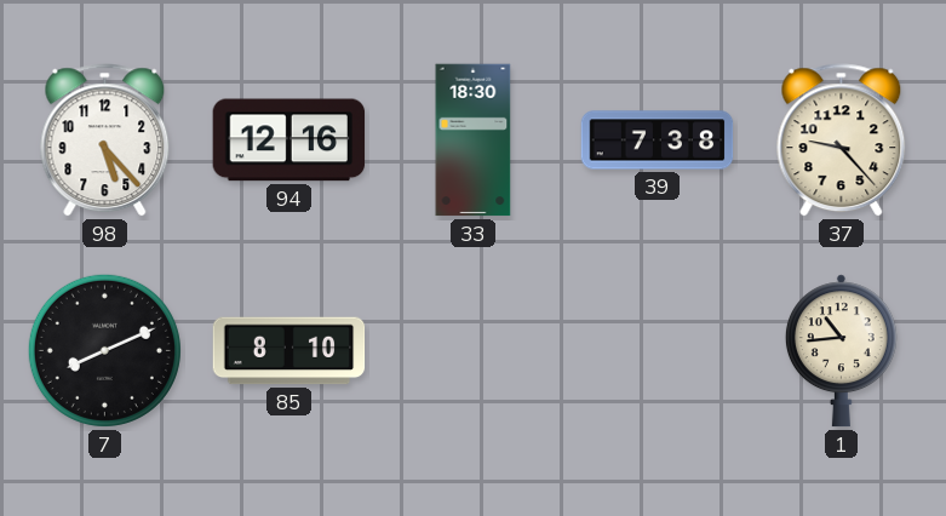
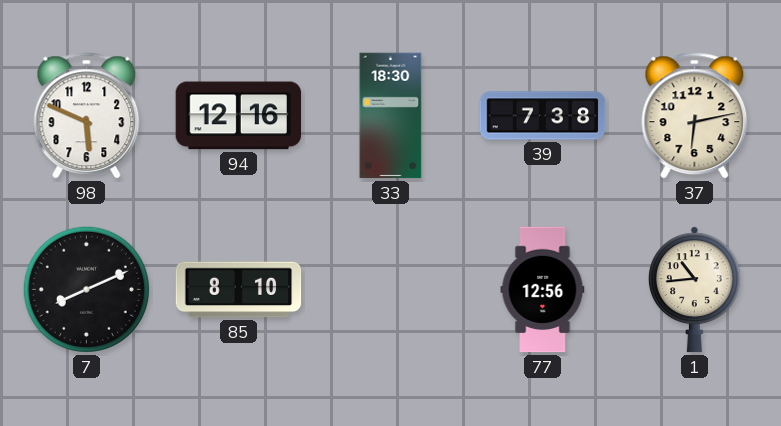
98: 5:23 -> 5:49
37: 9:23 -> 6:13
77: none -> 12:56
